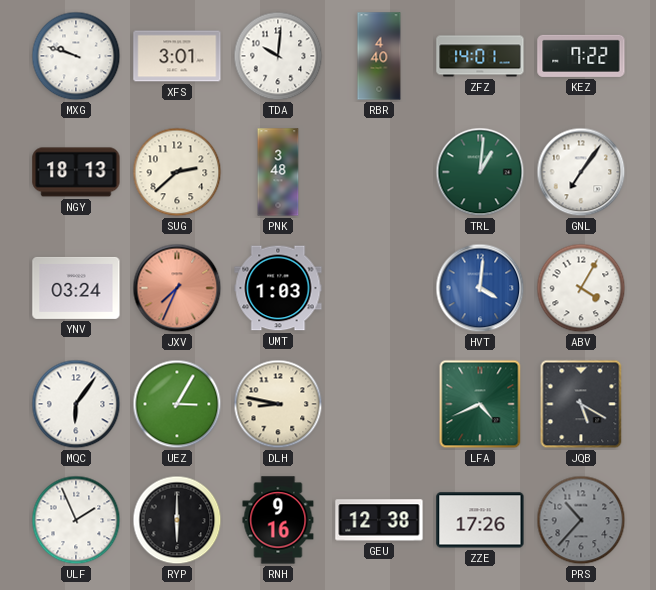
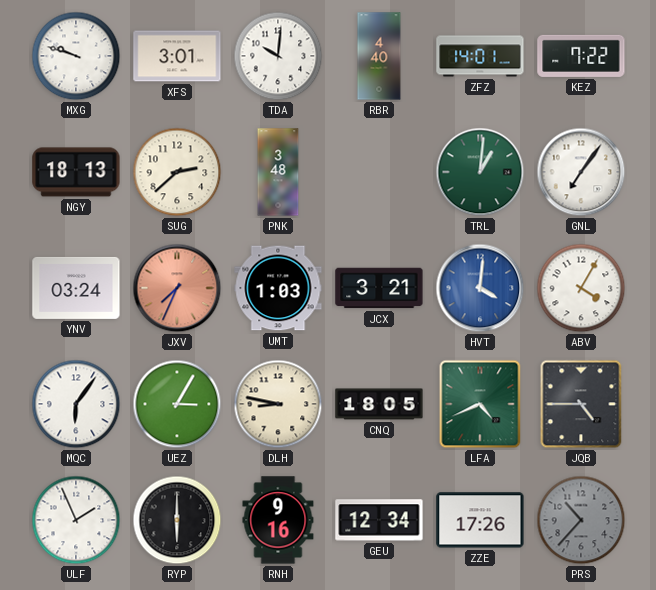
JCX: none -> 3:21
CNQ: none -> 18:05
JQB: 5:20 -> 4:45
GEU: 12:38 -> 12:34
